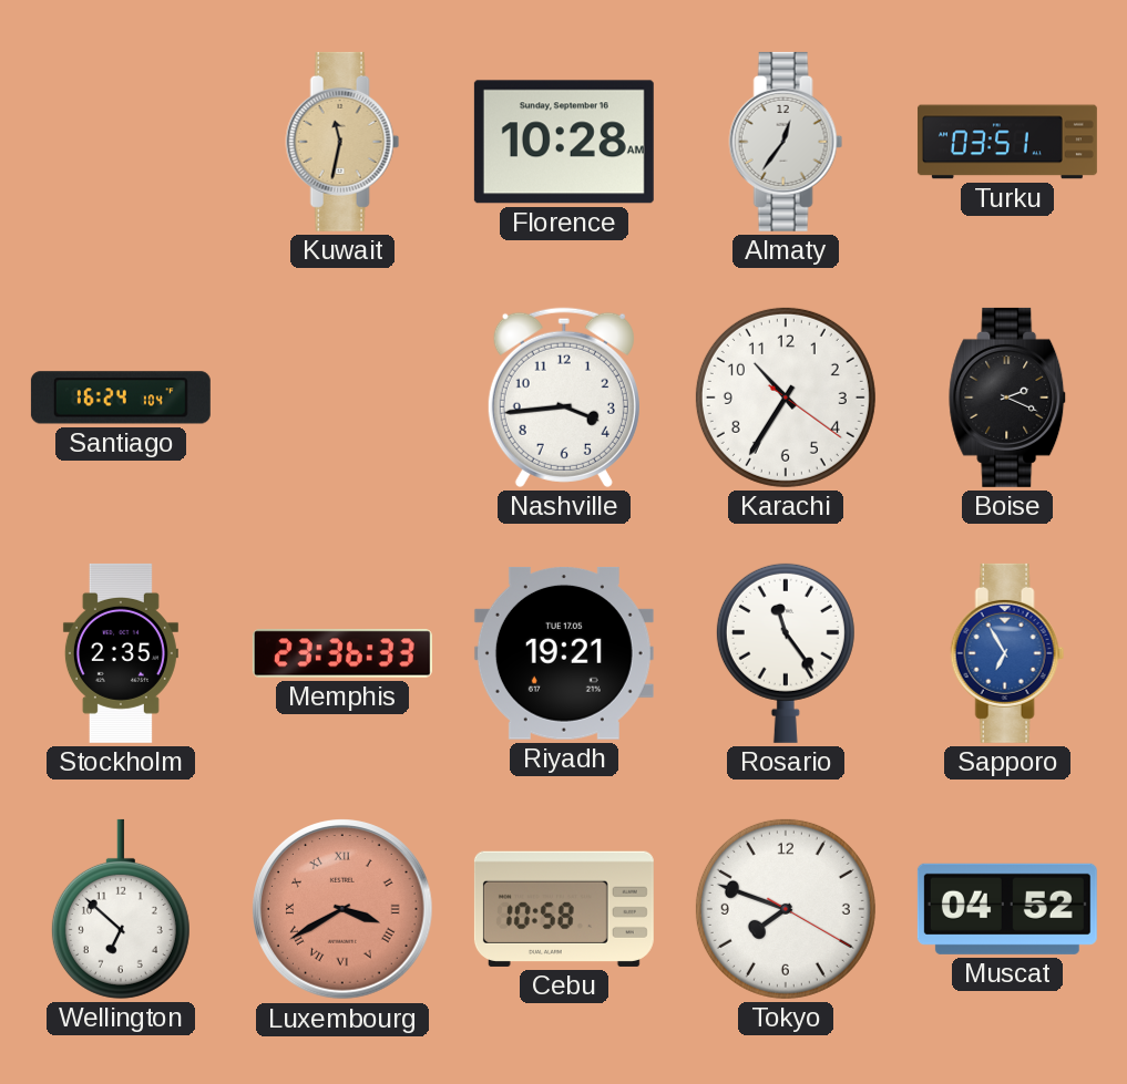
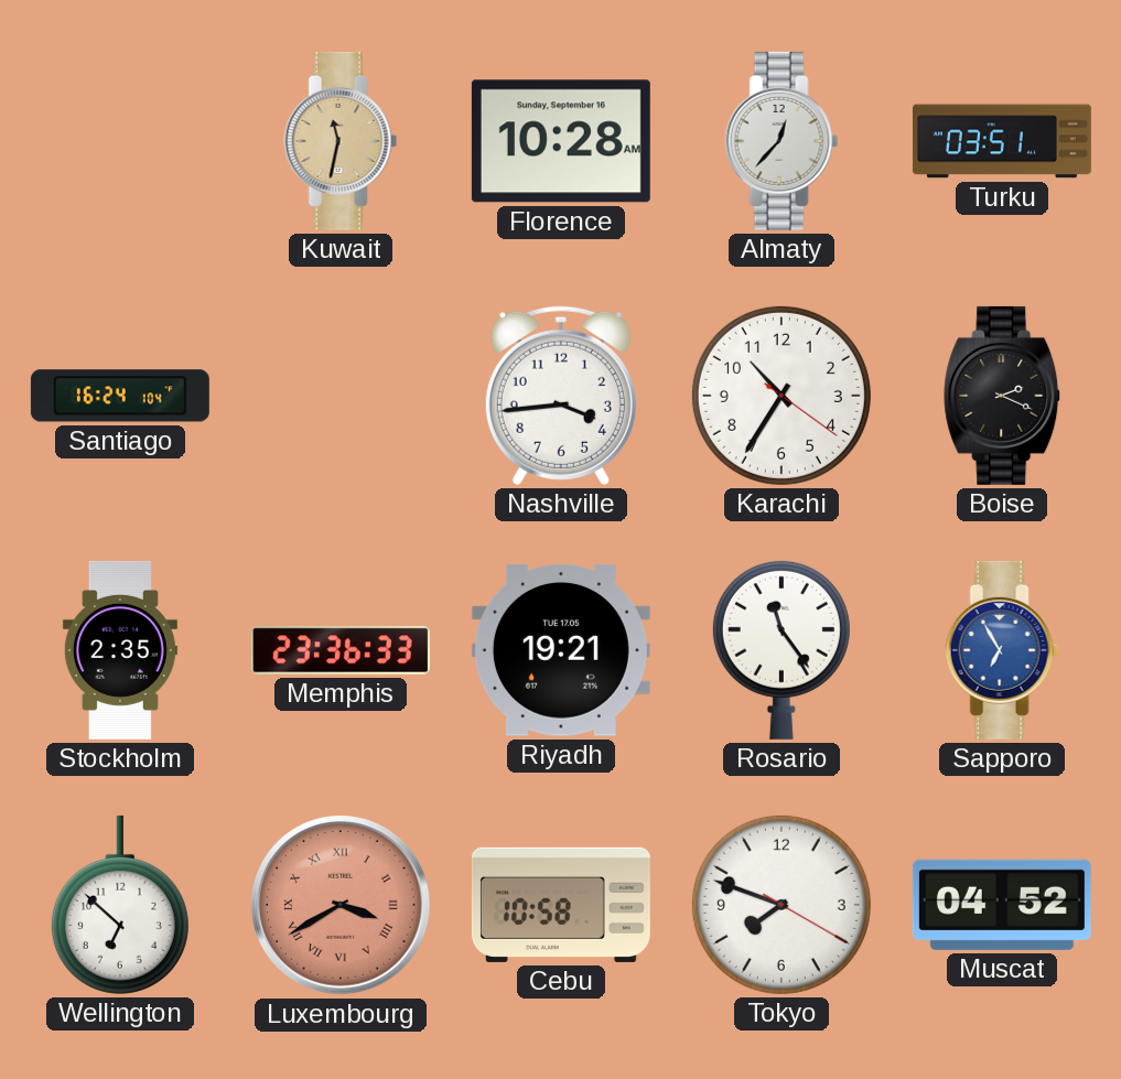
Almaty: 12:36 -> 12:37
